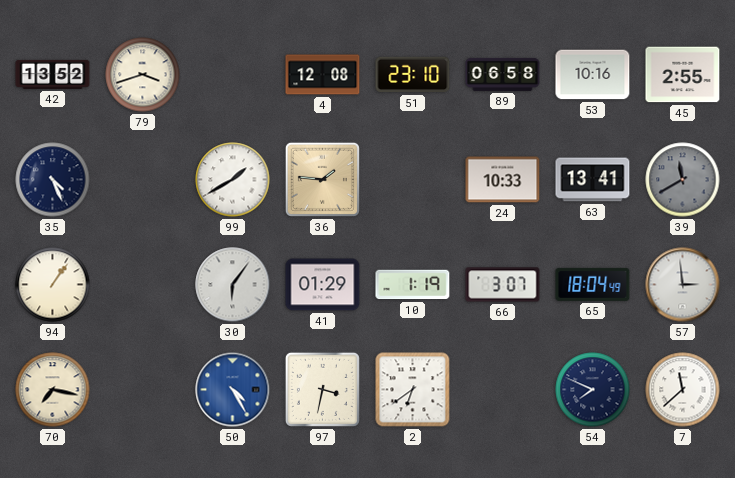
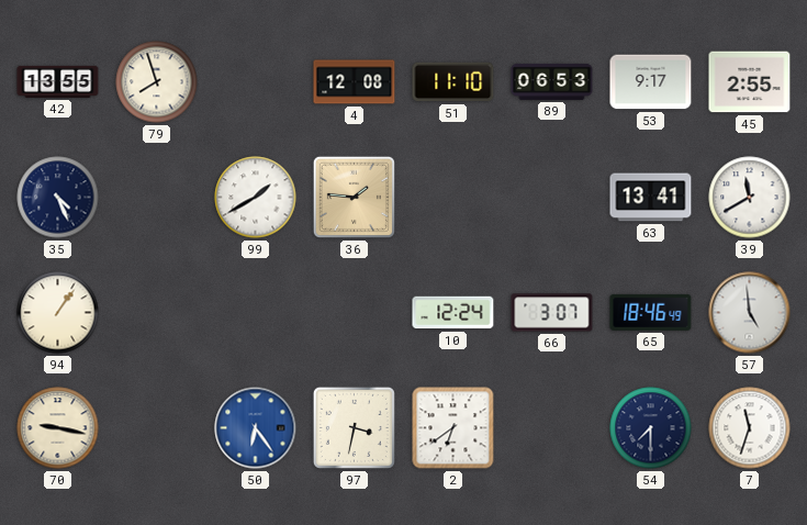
42: 13:52 -> 13:55
79: 3:42 -> 7:57
51: 23:10 -> 11:10
89: 06:58 -> 06:53
53: 10:16 -> 9:17
24: 10:33 -> none
39 dial: grey -> white
30: 6:06 -> none
41: 01:29 -> none
10: 1:19 -> 12:24
65: 18:04 -> 18:46
57: 2:59 -> 4:59
70: 7:17 -> 9:17
50: 4:25 -> 6:24
54: 7:49 -> 7:30
7: 11:38 -> 11:33
